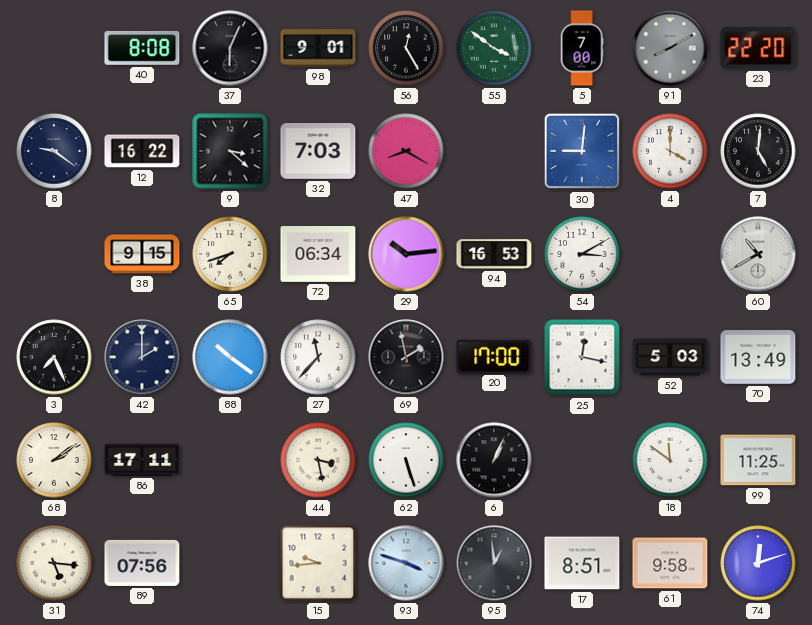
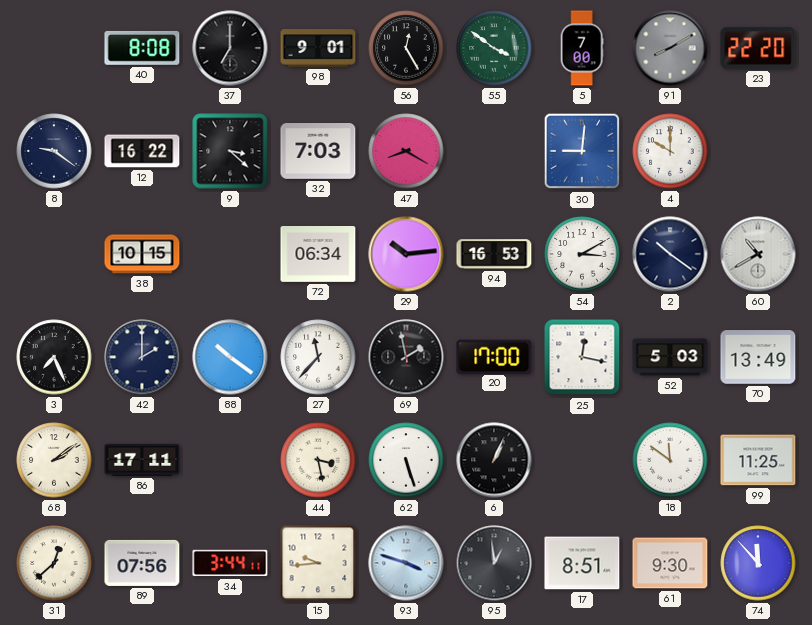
37: 6:04 -> 7:00
4: 4:00 -> 10:00
7: 5:01 -> none
38: 9:15 -> 10:15
65: 7:42 -> none
2: none -> 10:21
31: 5:16 -> 12:38
34: none -> 3:44
61: 9:58 -> 9:30
74: 12:12 -> 11:53
